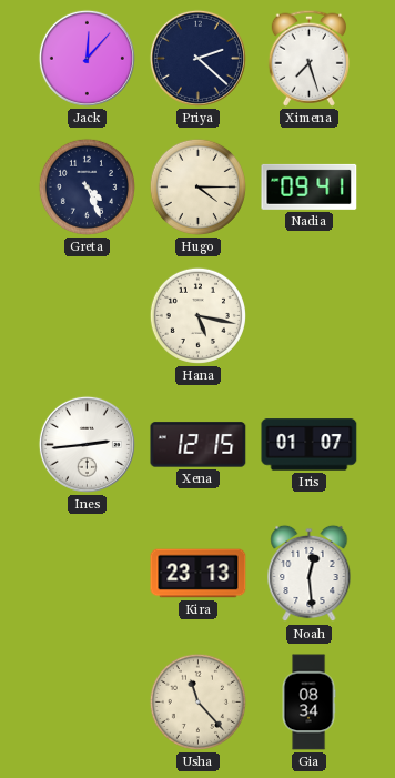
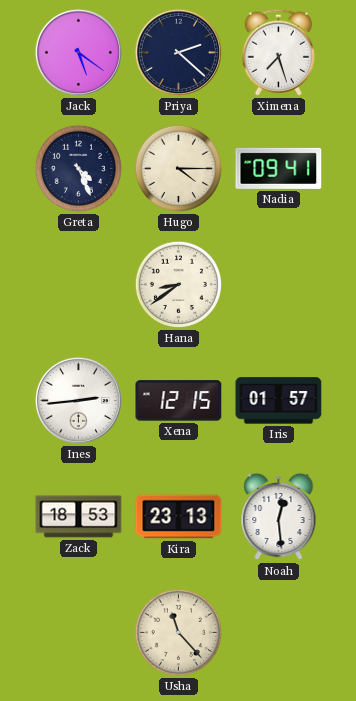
Jack: 12:07 -> 5:21
Hana: 5:17 -> 8:39
Iris: 01:07 -> 01:57
Zack: none -> 18:53
Gia: 08:34 -> none
